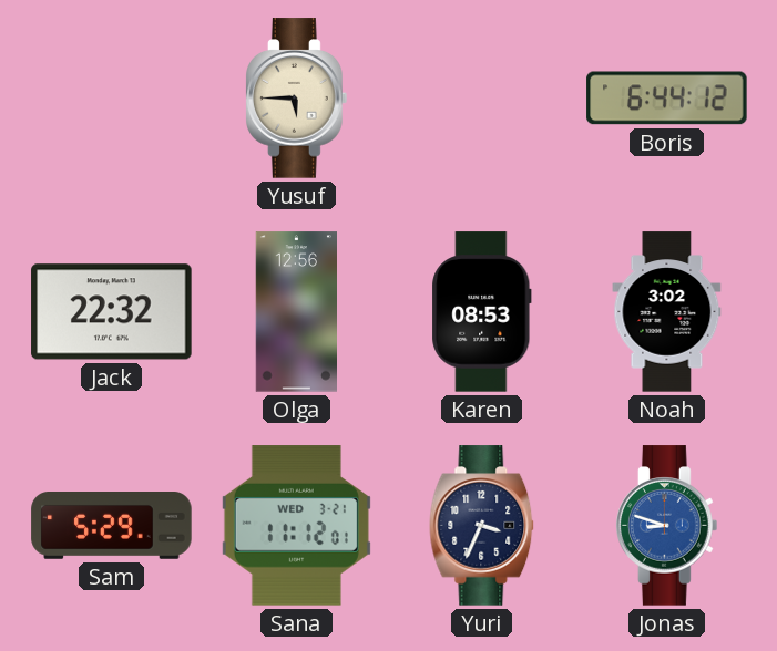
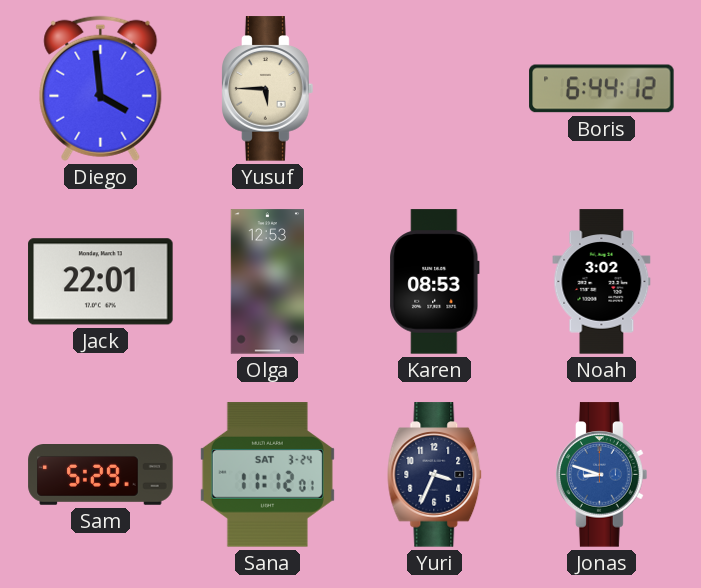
Diego: none -> 3:59
Jack: 22:32 -> 22:01
Olga: 12:56 -> 12:53
Sana date: WED 3-21 -> SAT 3-24
